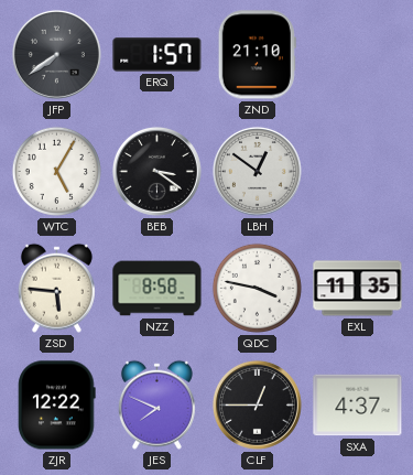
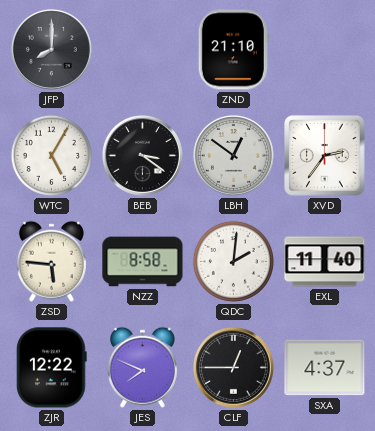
JFP: 7:39 -> 8:00
ERQ: 1:57 -> none
XVD: none -> 2:36
QDC: 3:47 -> 2:01
EXL: 11:35 -> 11:40
